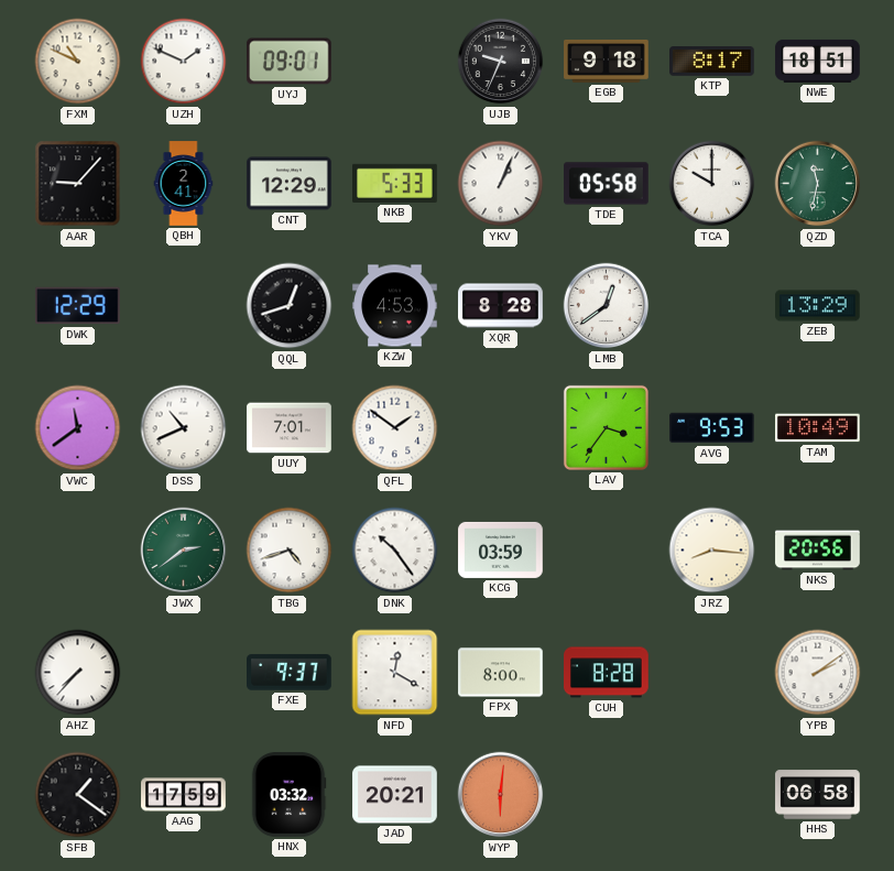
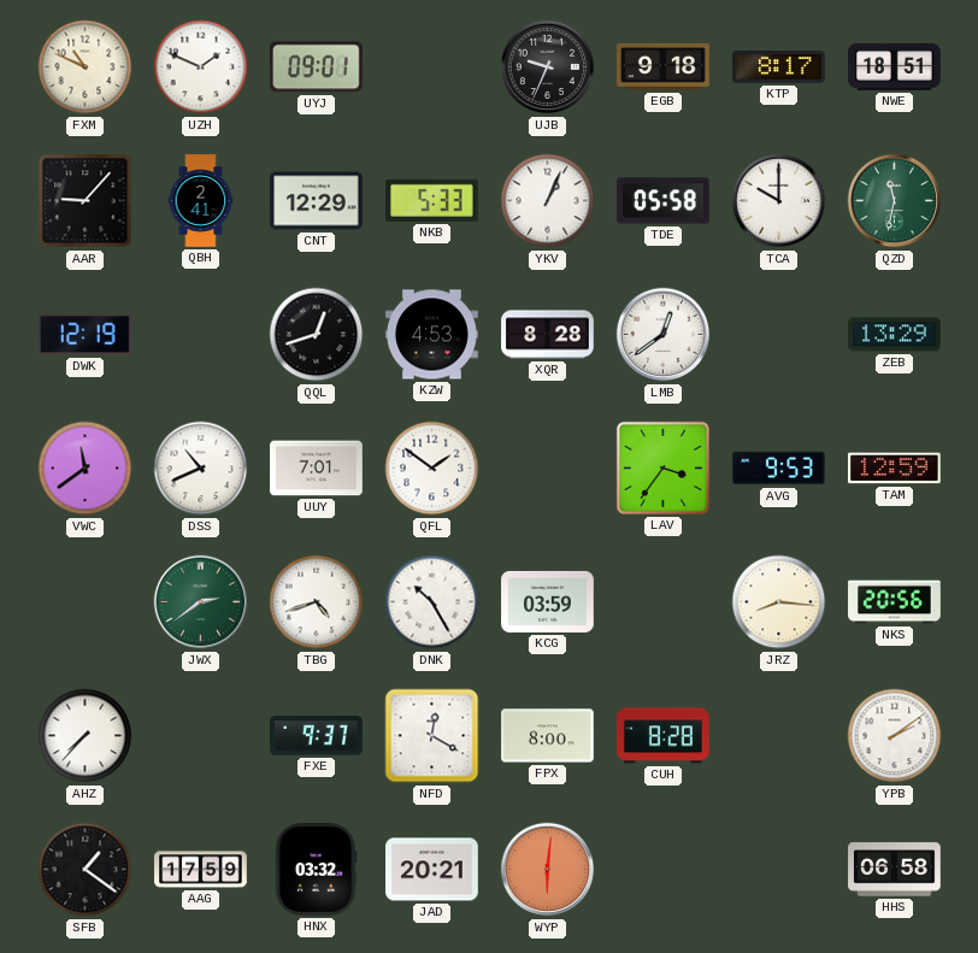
DWK: 12:29 -> 12:19
TAM: 10:49 -> 12:59
DNK: 10:24 -> 10:25
